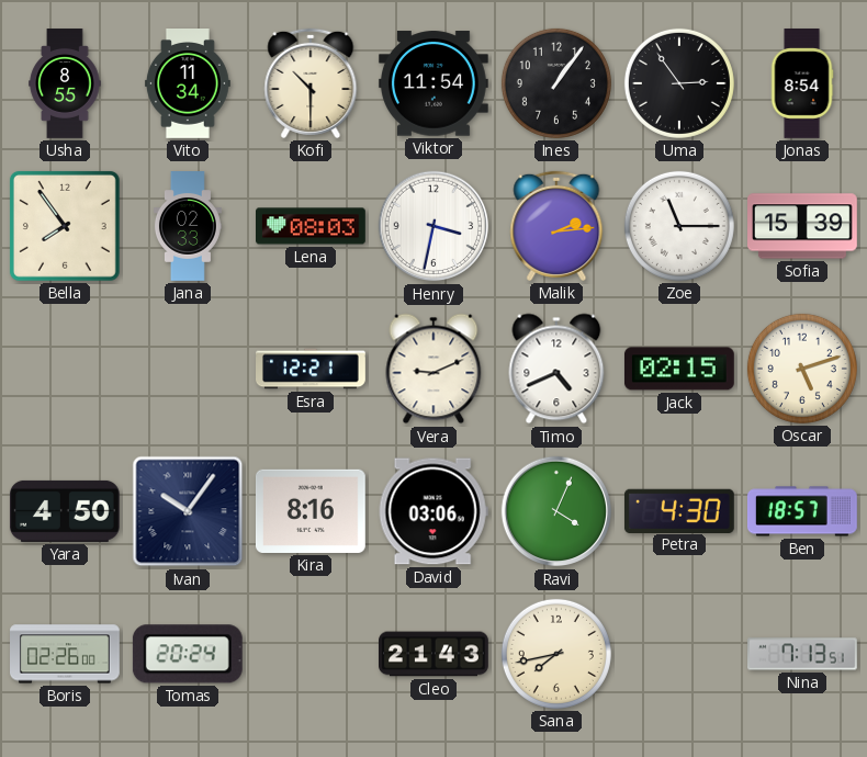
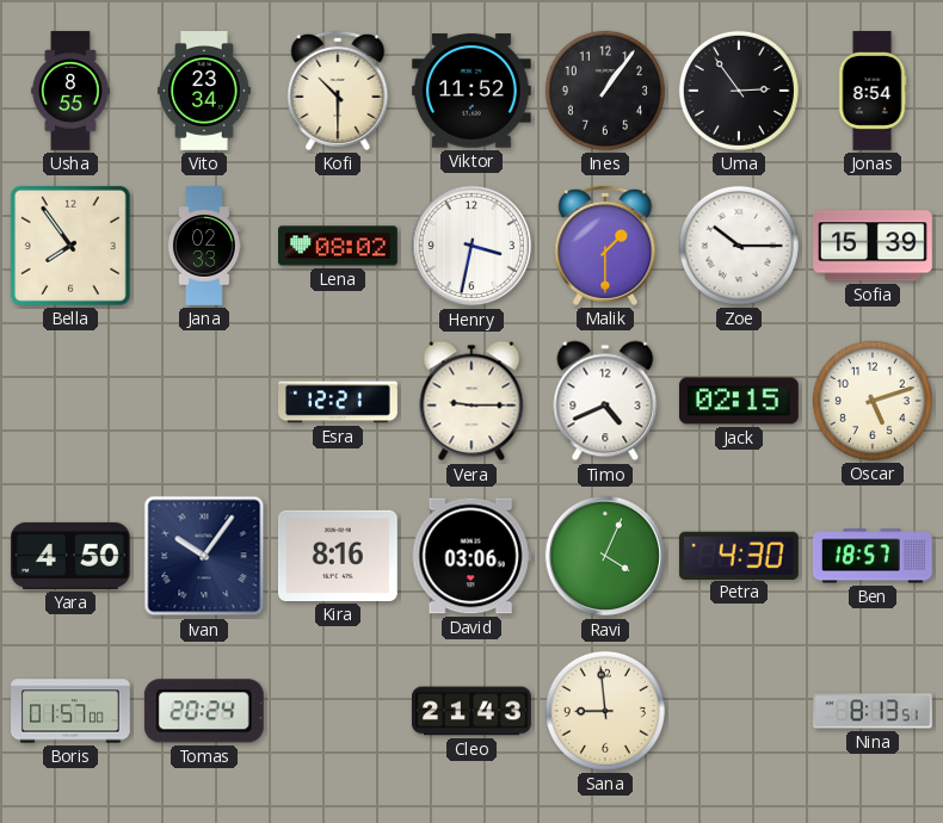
Vito: 11:34 -> 23:34
Viktor: 11:54 -> 11:52
Lena: 08:03 -> 08:02
Malik: 2:14 -> 1:30
Zoe: 11:15 -> 10:15
Vera: 9:11 -> 9:15
Boris: 02:26 -> 01:57
Sana: 7:43 -> 8:59
Nina: 7:13 -> 8:13
